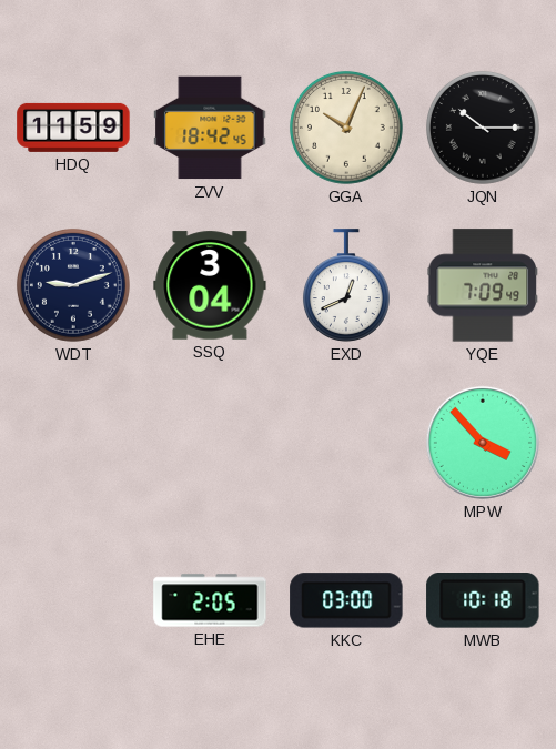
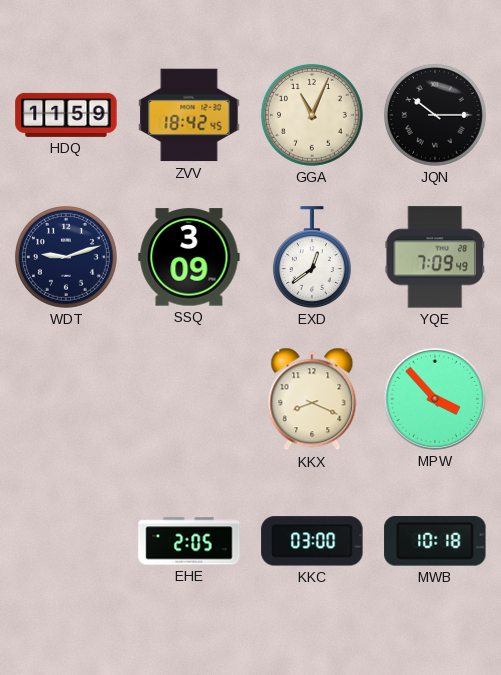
GGA: 10:04 -> 11:04
SSQ: 3:04 -> 3:09
EXD: 12:41 -> 12:39
KKX: none -> 8:19
